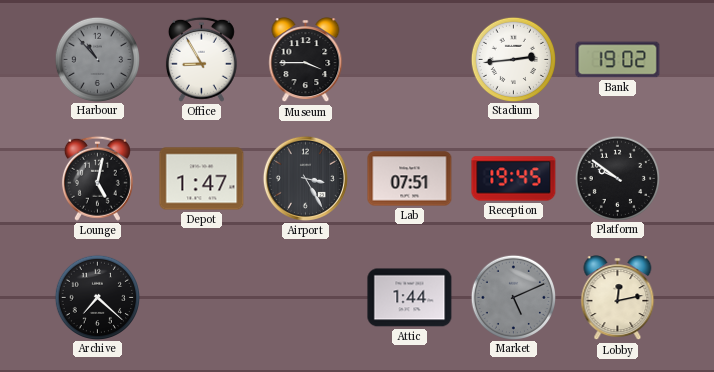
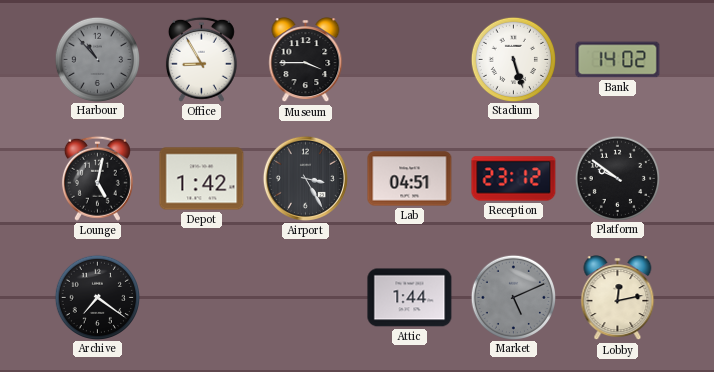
Stadium: 2:44 -> 5:27
Bank: 19:02 -> 14:02
Depot: 1:47 -> 1:42
Lab: 07:51 -> 04:51
Reception: 19:45 -> 23:12
Archive: 7:22 -> 7:21
